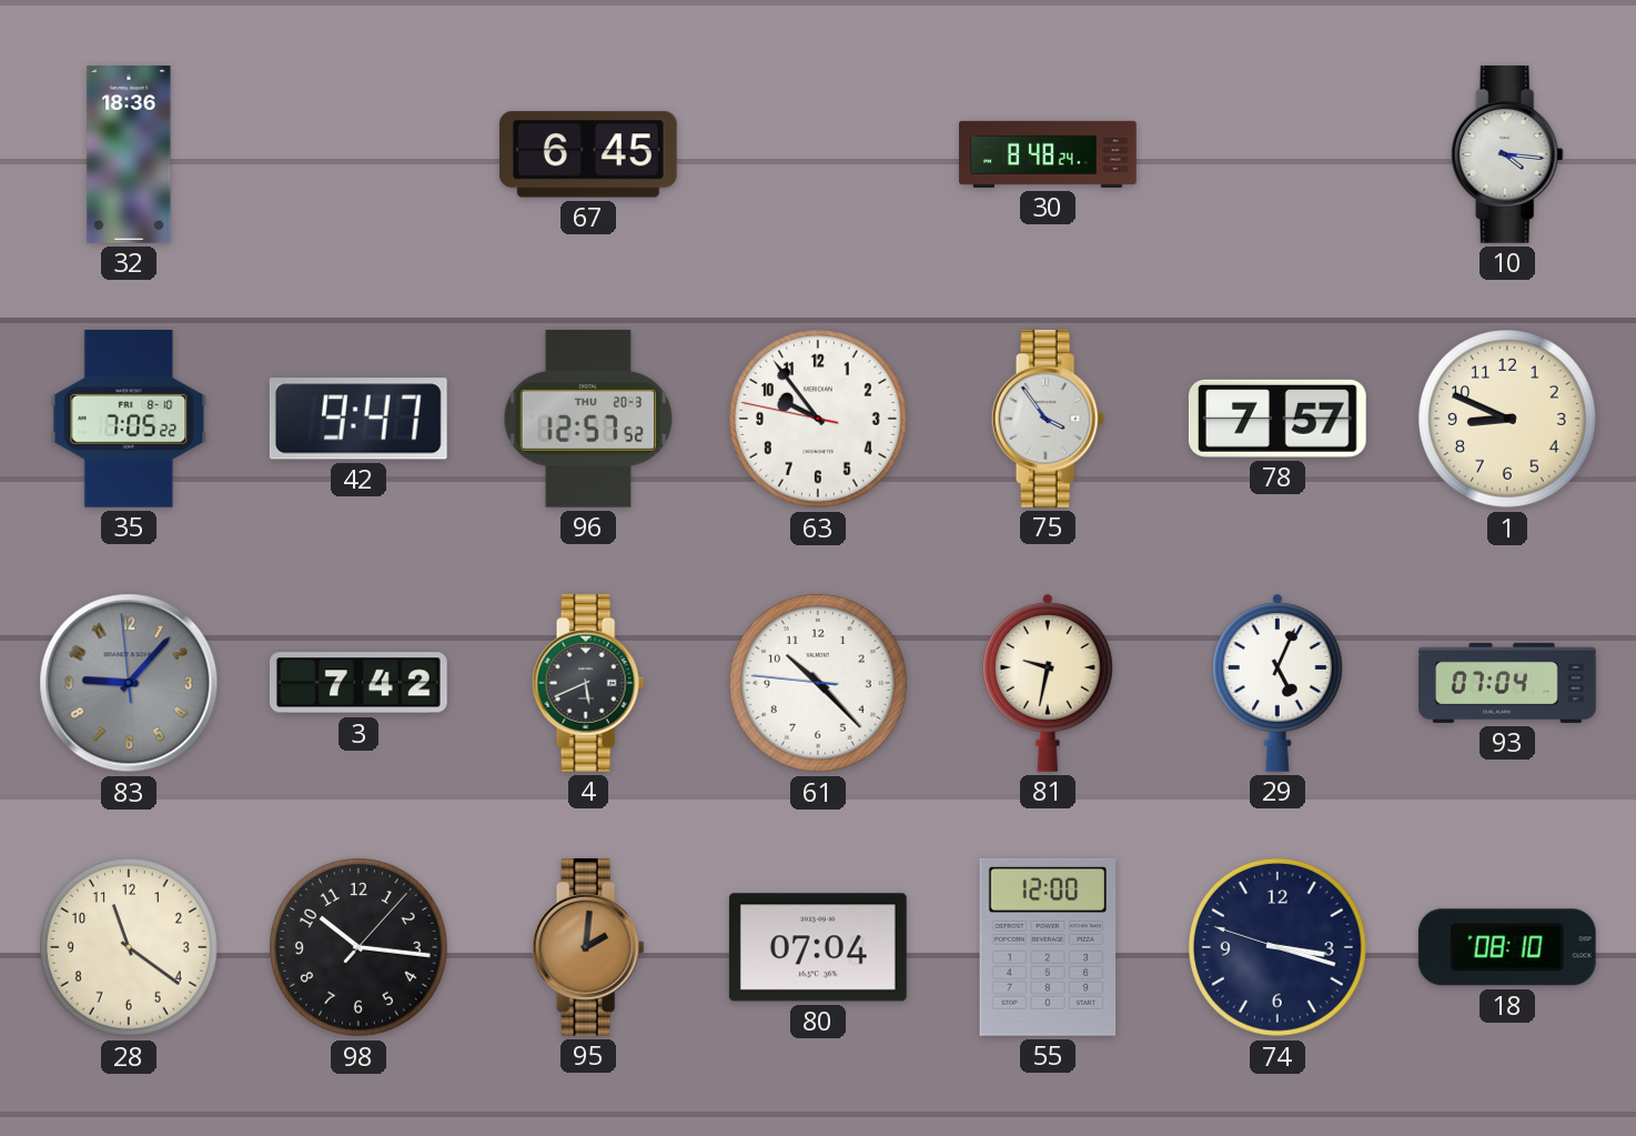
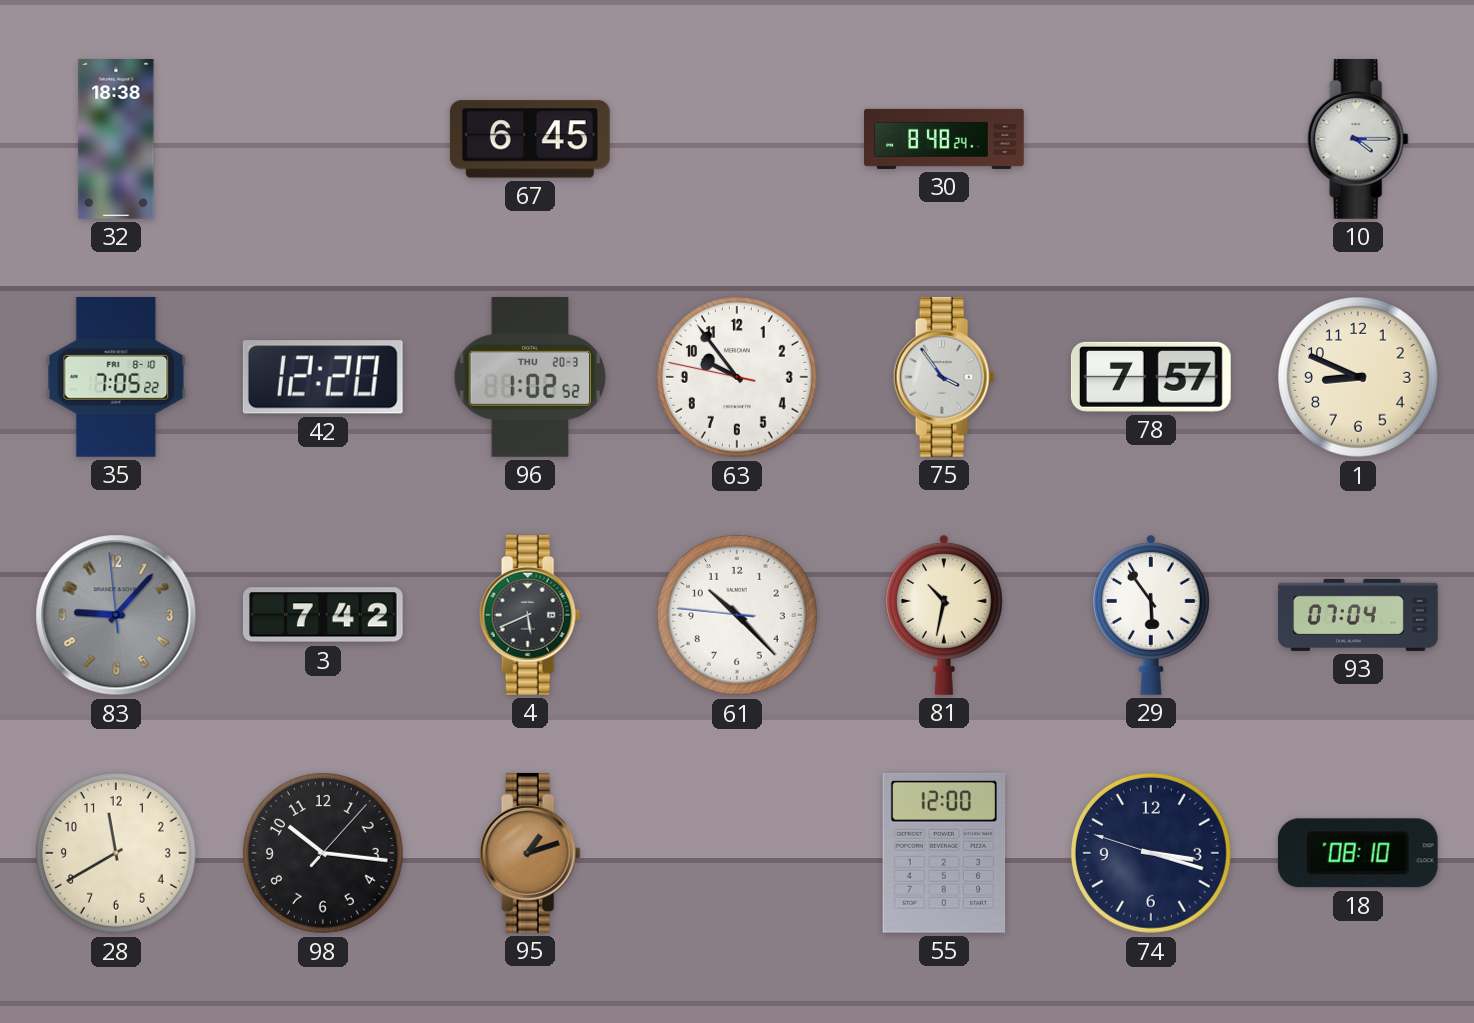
32: 18:36 -> 18:38
10: 4:16 -> 4:15
42: 9:47 -> 12:20
96: 12:57 -> 1:02
81: 9:32 -> 10:32
29: 5:04 -> 5:54
28: 11:21 -> 11:40
95: 2:01 -> 1:12
80: 07:04 -> none
